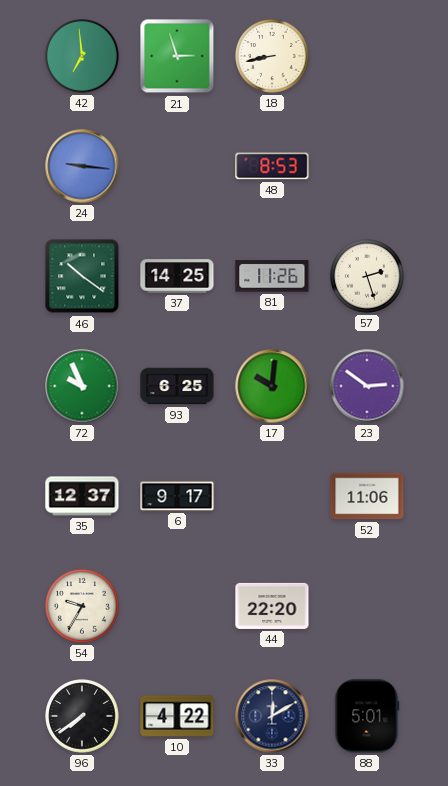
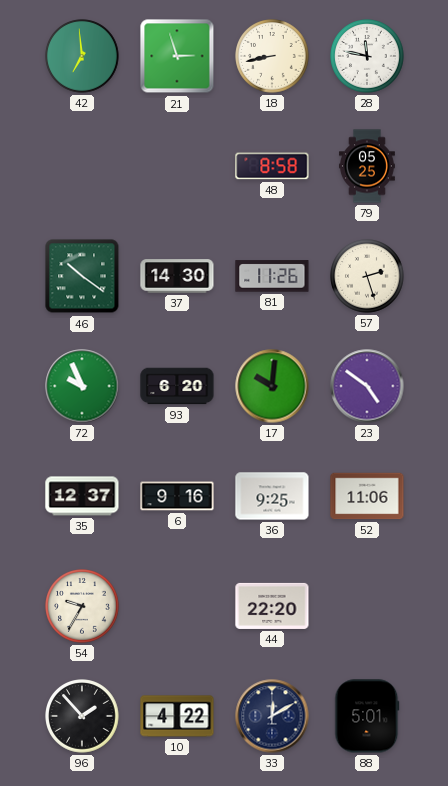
28: none -> 11:47
24: 9:16 -> none
48: 8:53 -> 8:58
79: none -> 05:25
37: 14:25 -> 14:30
93: 6:25 -> 6:20
23: 2:51 -> 4:51
6: 9:17 -> 9:16
36: none -> 9:25
96: 7:39 -> 1:53
